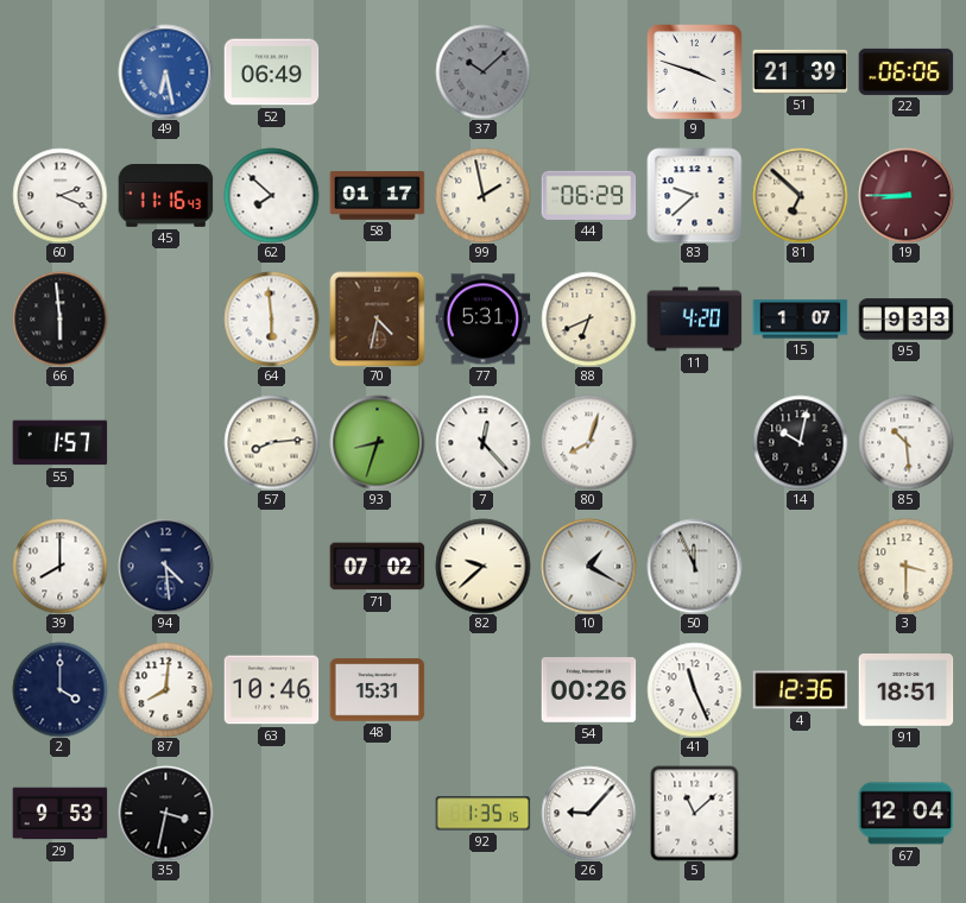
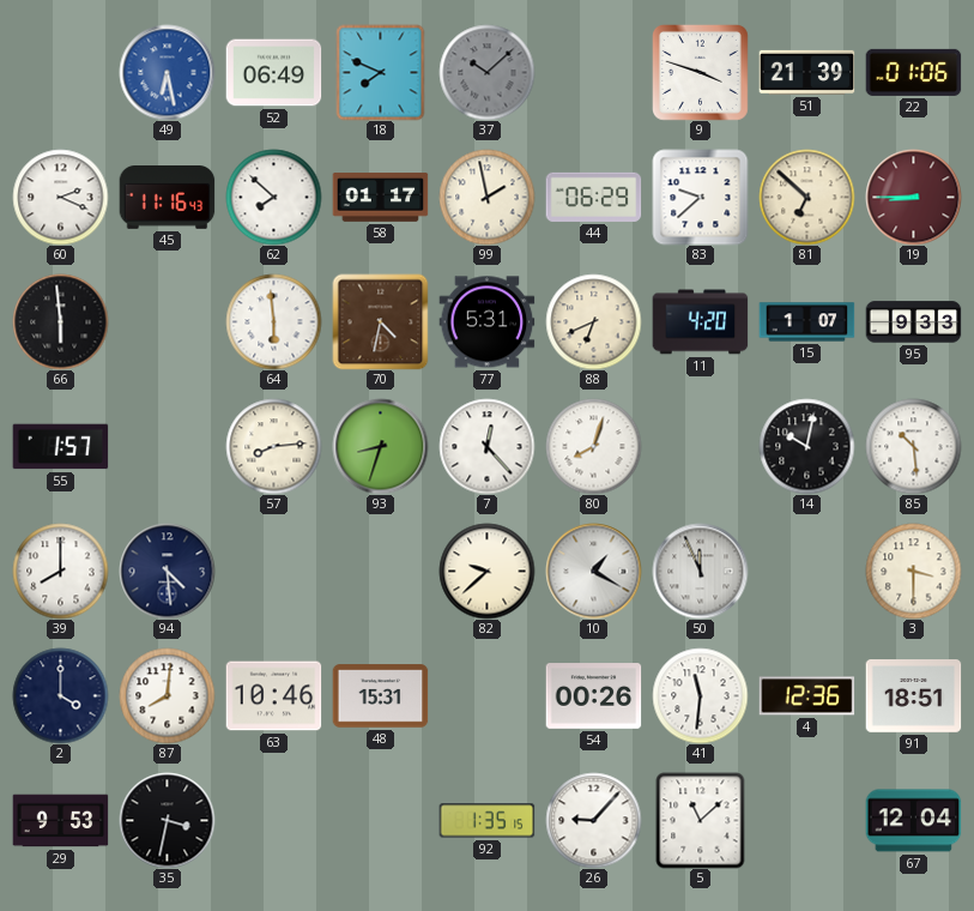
18: none -> 7:49
22: 06:06 -> 01:06
71: 07:02 -> none
41: 11:26 -> 11:31
